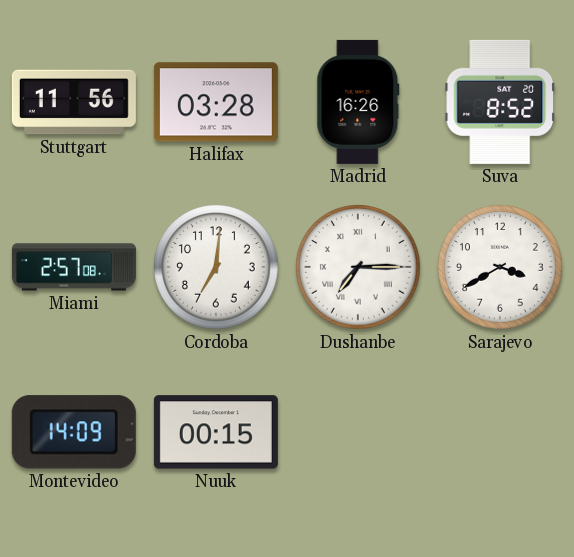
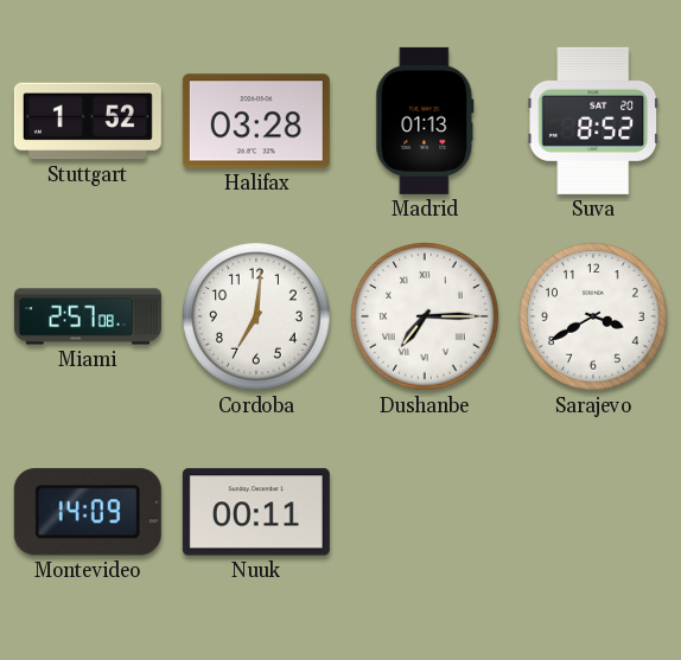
Stuttgart: 11:56 -> 1:52
Madrid: 16:26 -> 01:13
Nuuk: 00:15 -> 00:11
